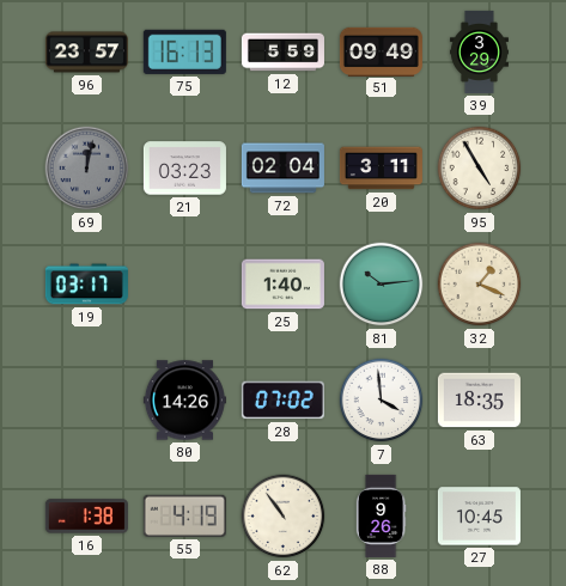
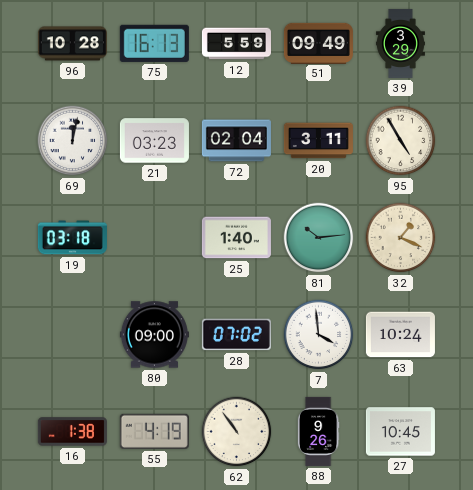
96: 23:57 -> 10:28
69 dial: grey -> white
19: 03:17 -> 03:18
80: 14:26 -> 09:00
63: 18:35 -> 10:24
